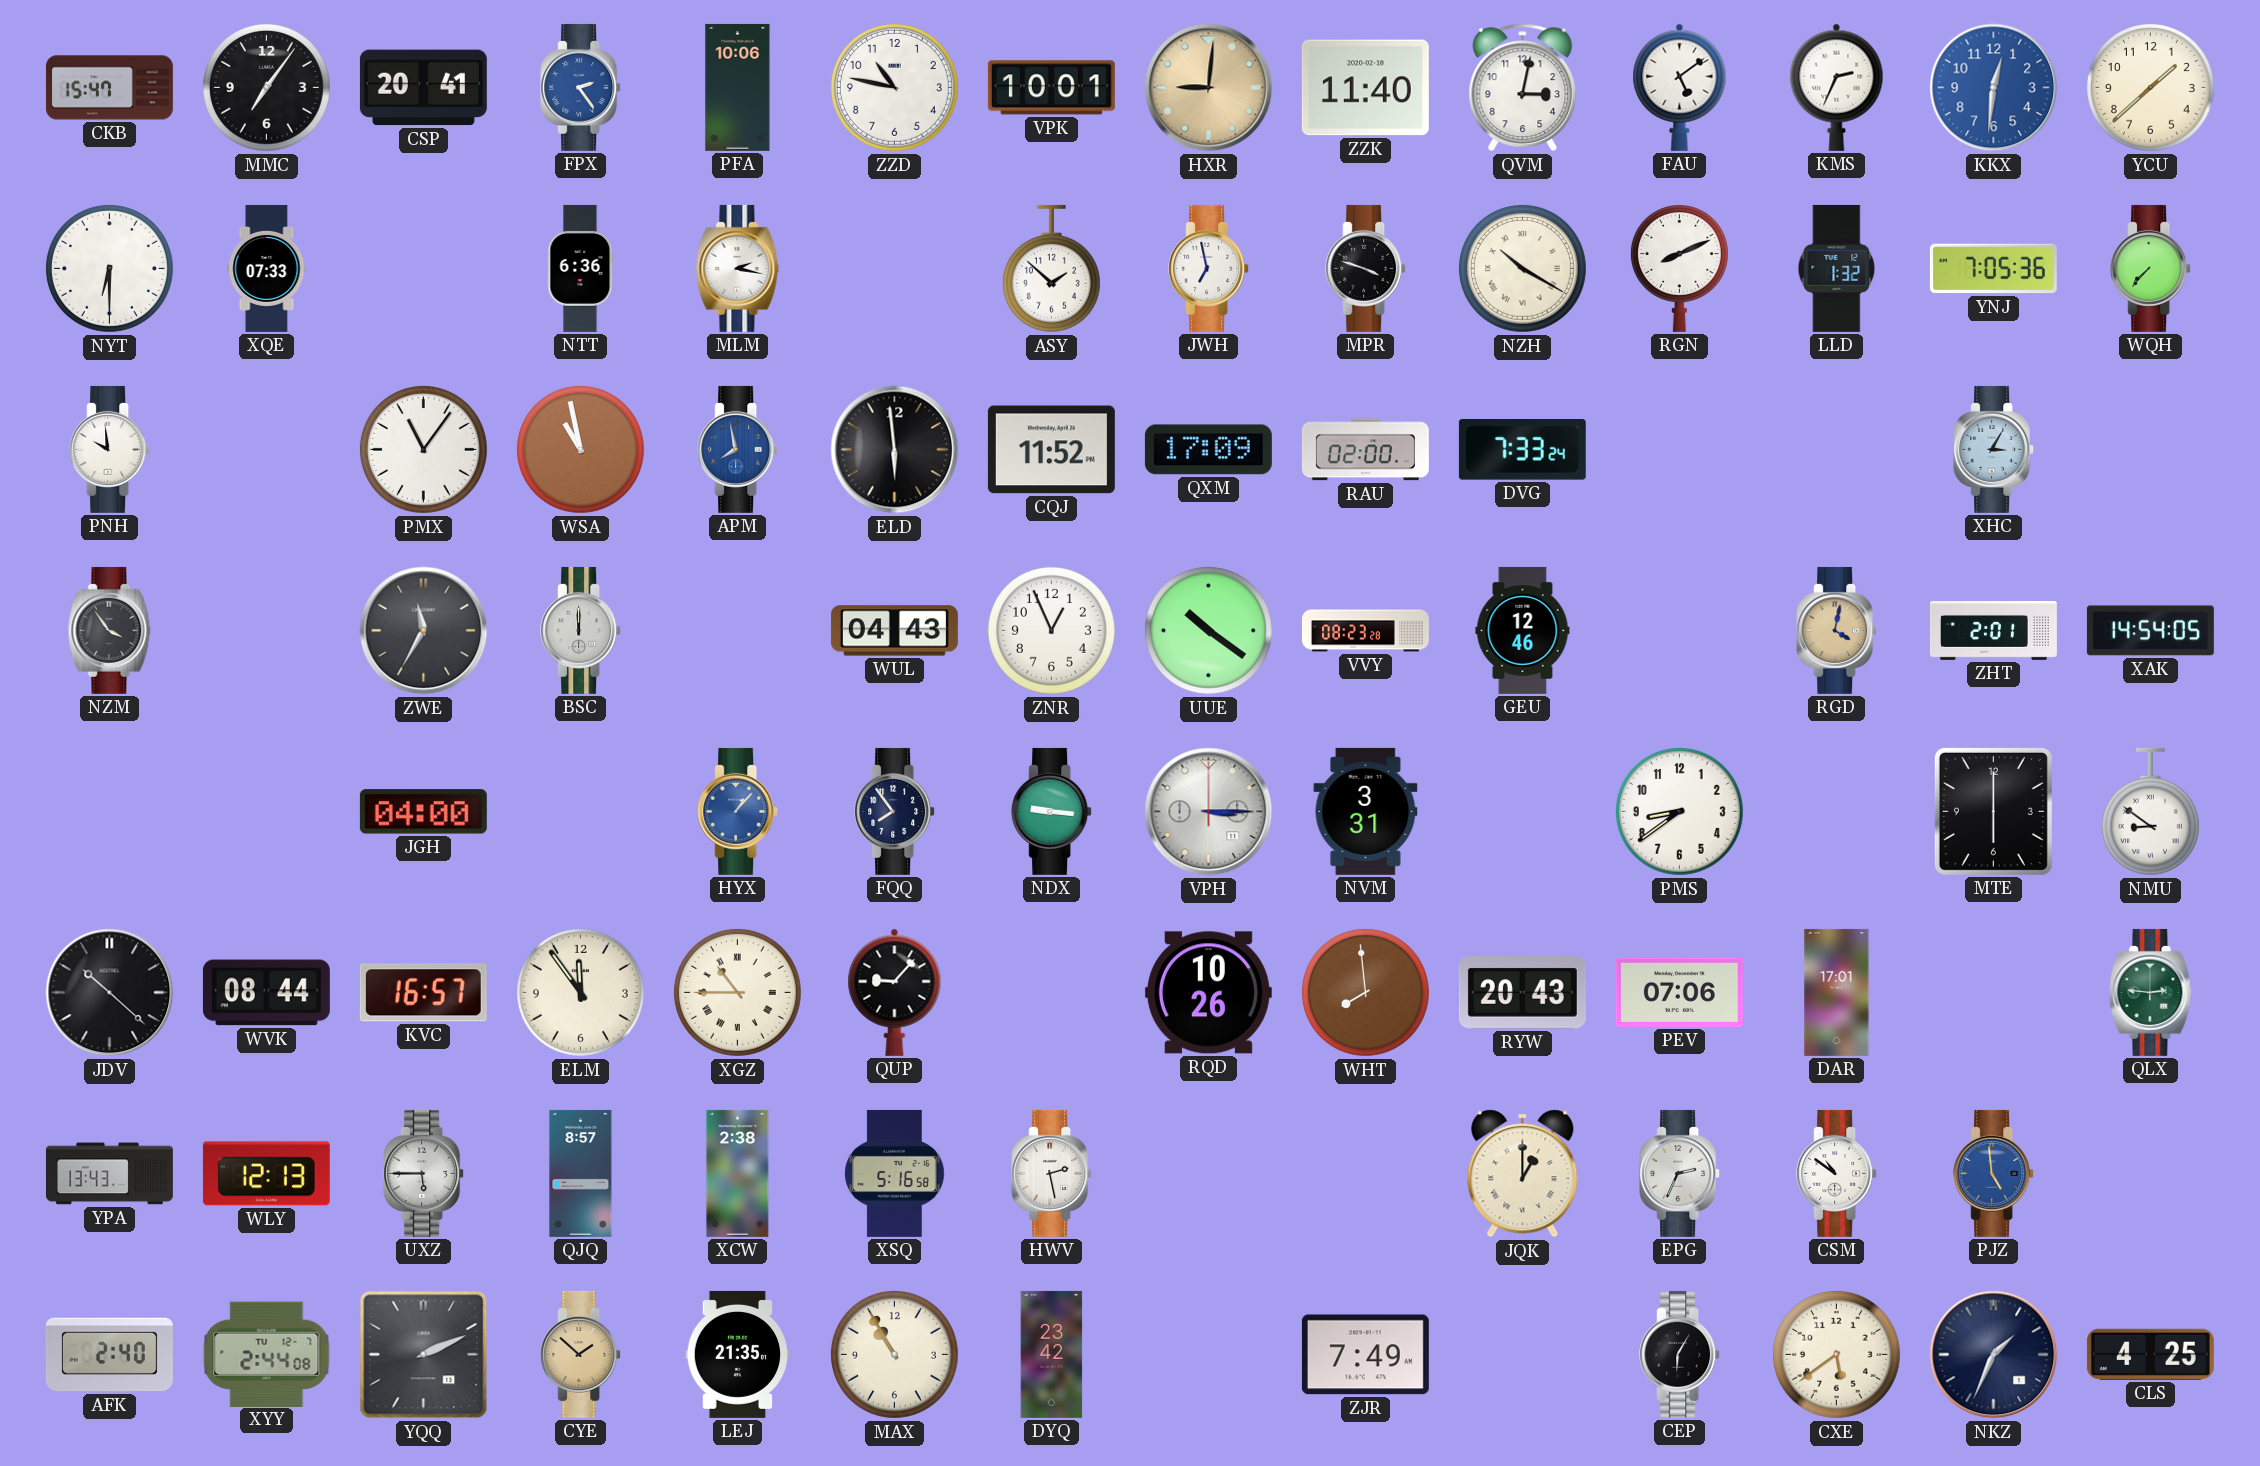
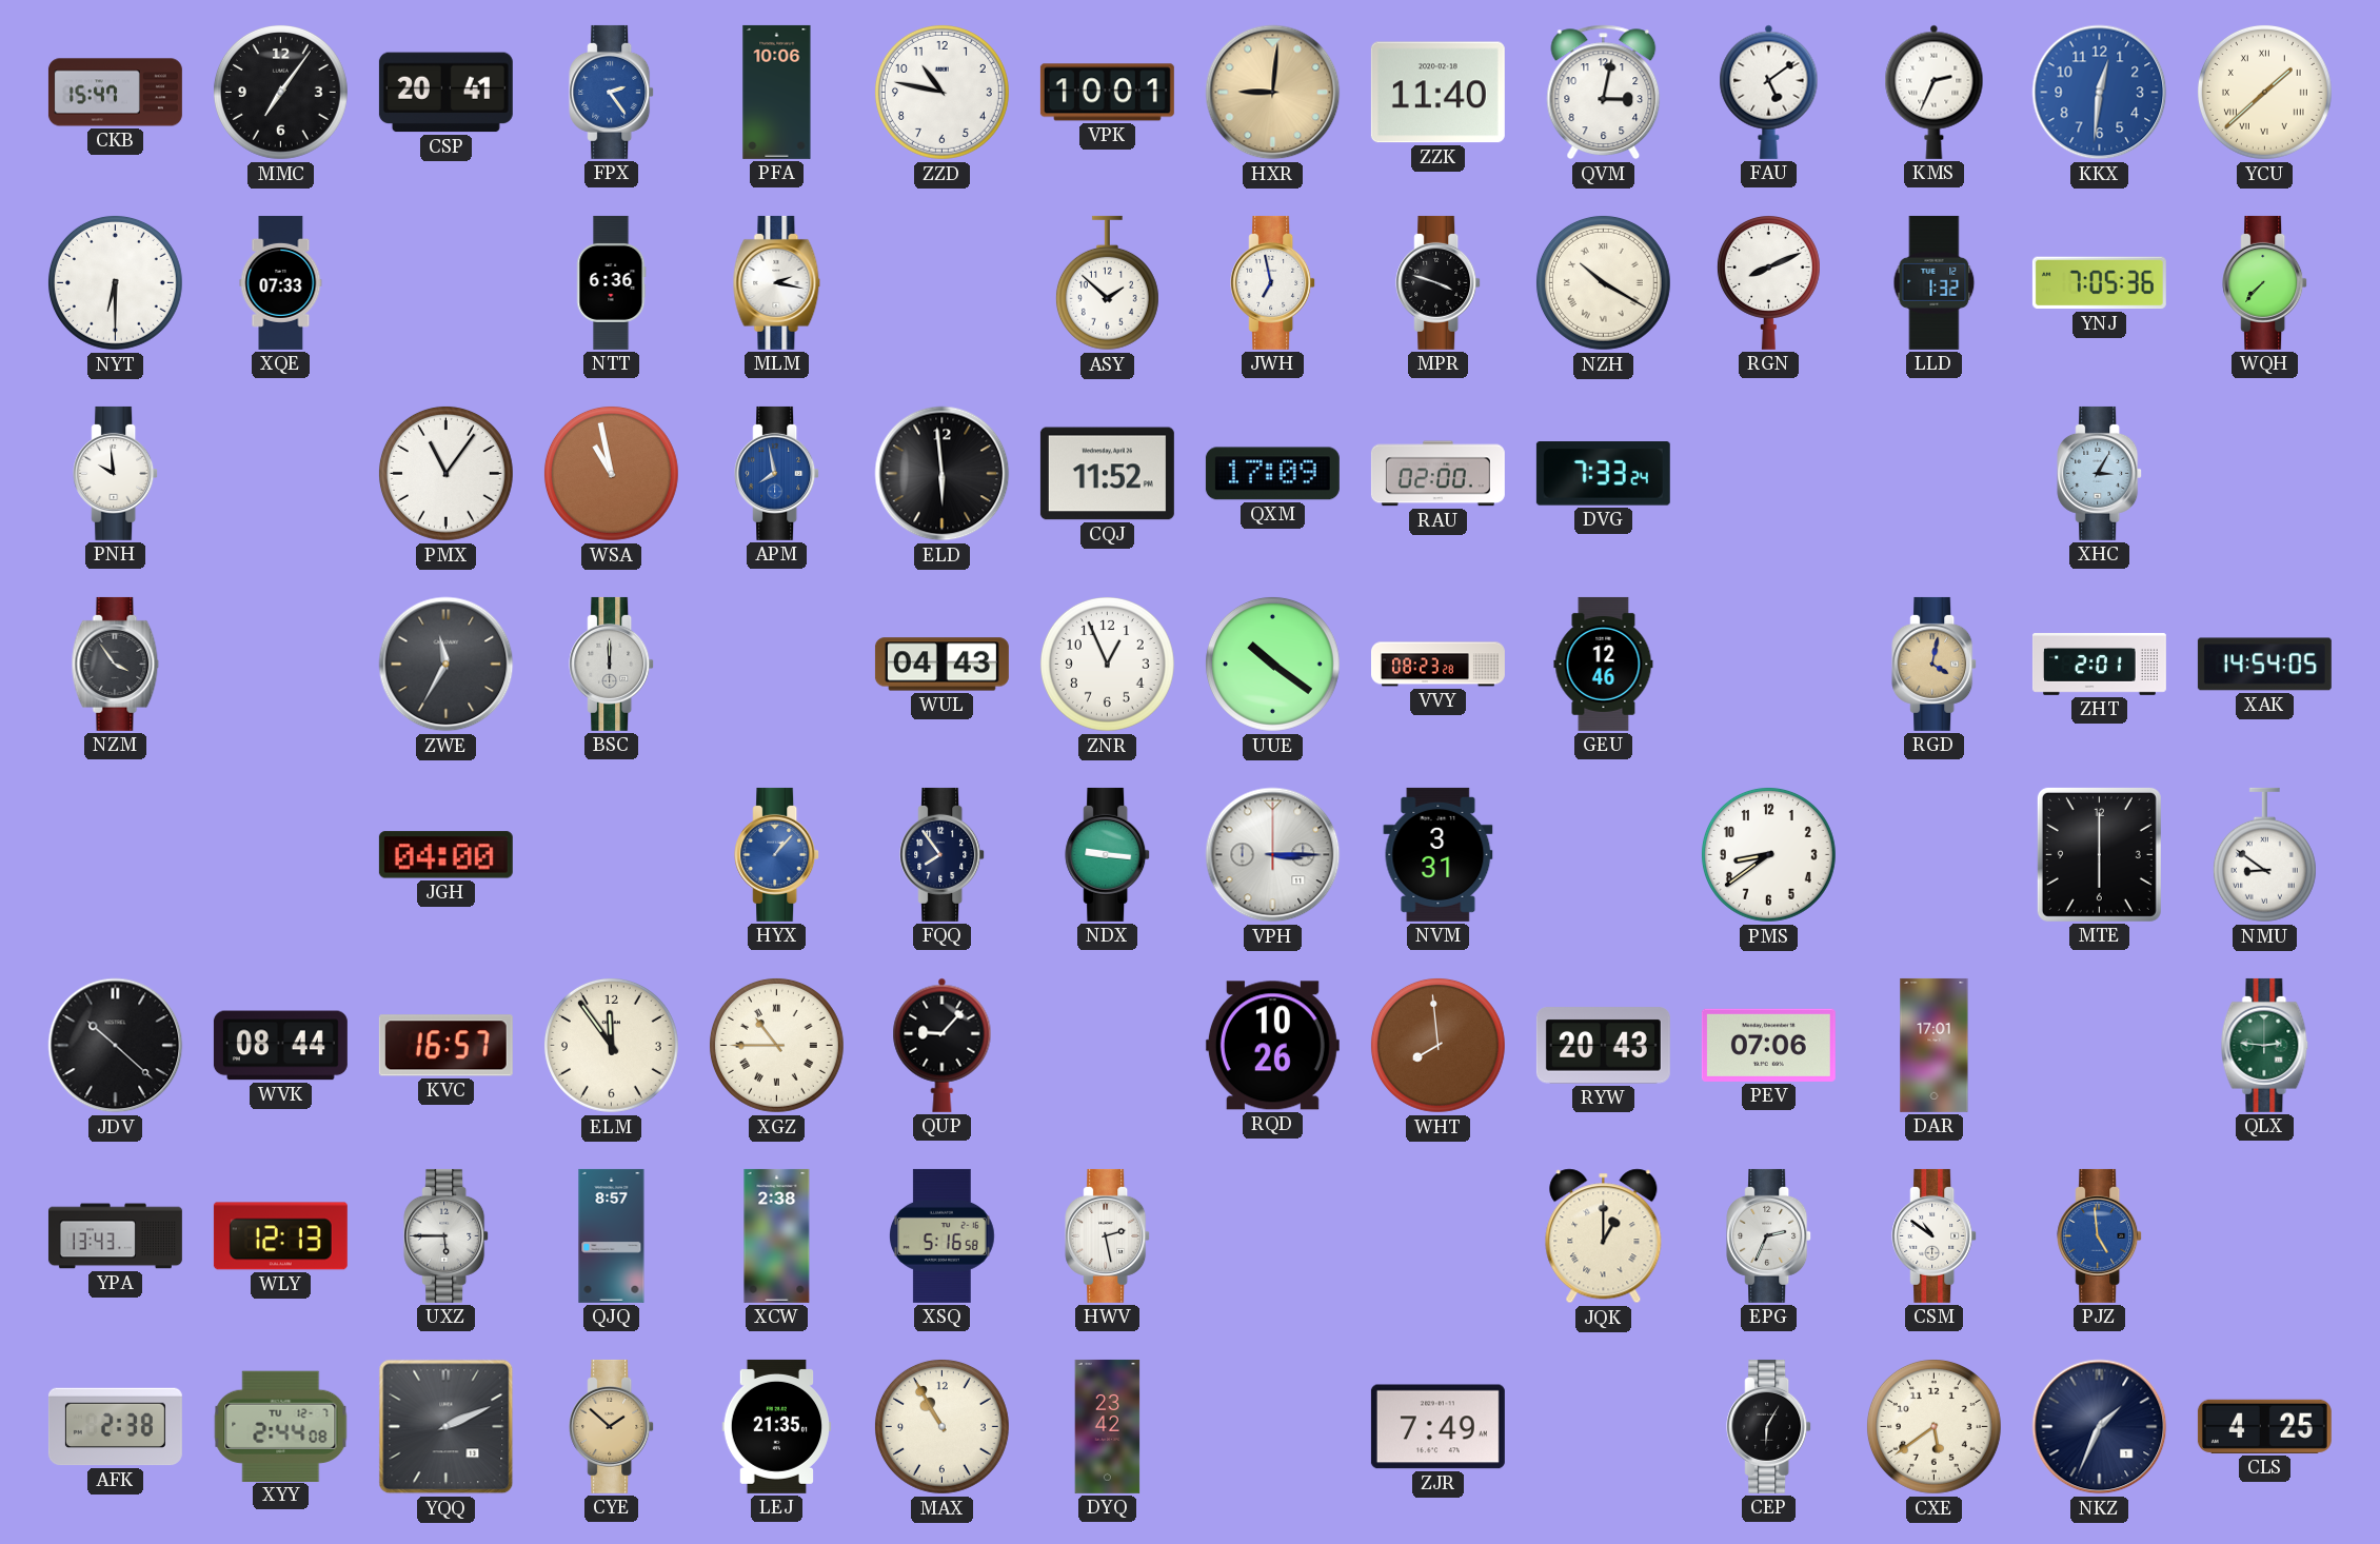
YCU numerals: Arabic -> Roman
AFK: 2:40 -> 2:38
